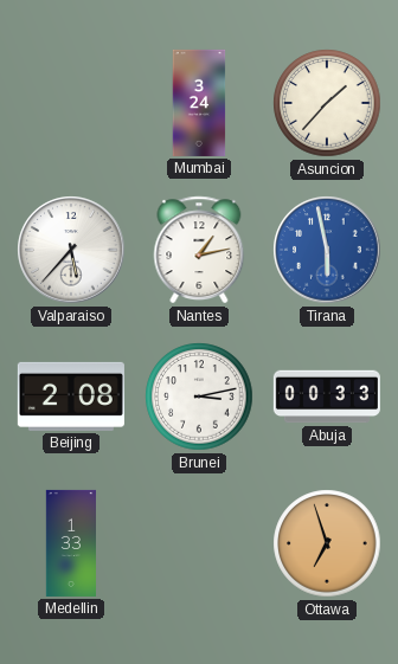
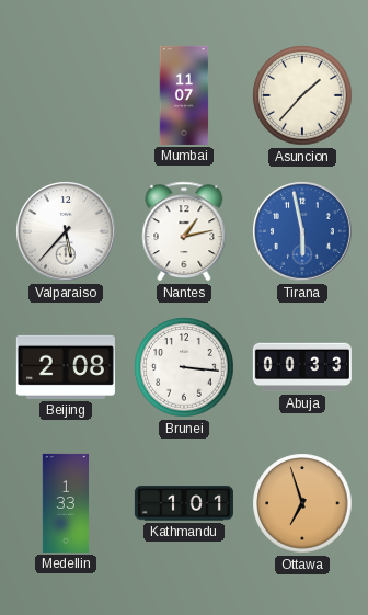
Mumbai: 3:24 -> 11:07
Brunei: 3:13 -> 3:16
Kathmandu: none -> 1:01
